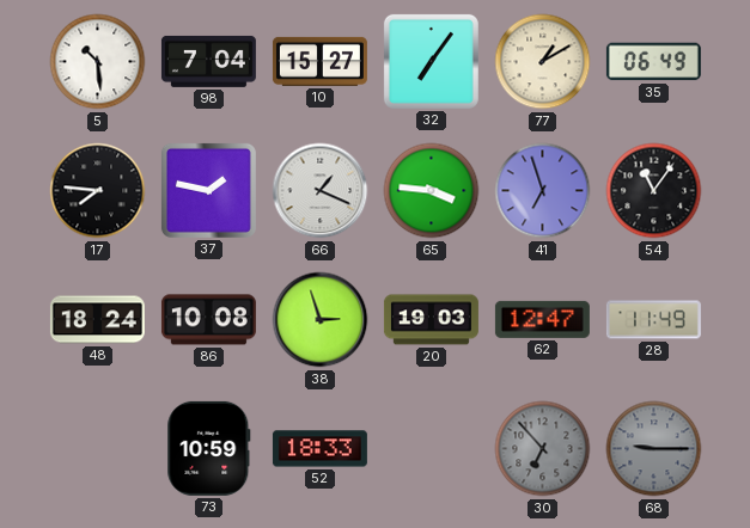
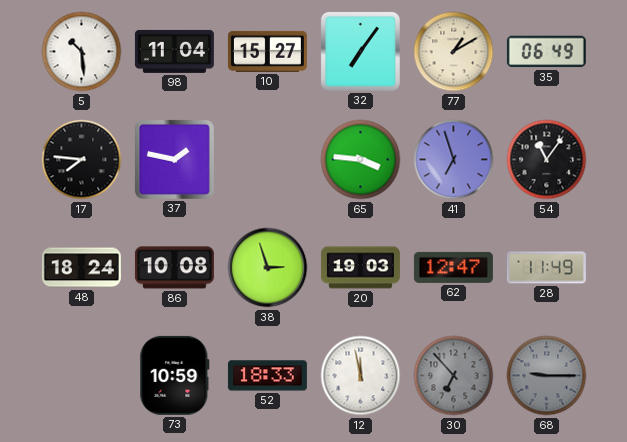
98: 7:04 -> 11:04
66: 1:19 -> none
12: none -> 11:58
